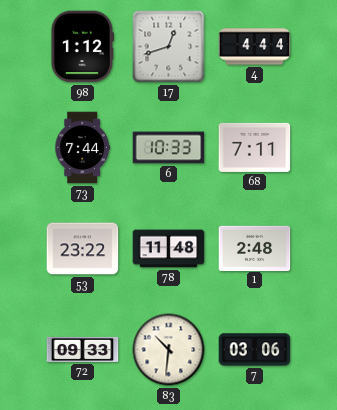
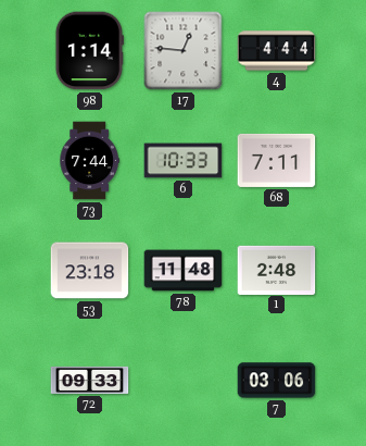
98: 1:12 -> 1:14
17: 12:42 -> 12:46
53: 23:22 -> 23:18
83: 10:31 -> none
